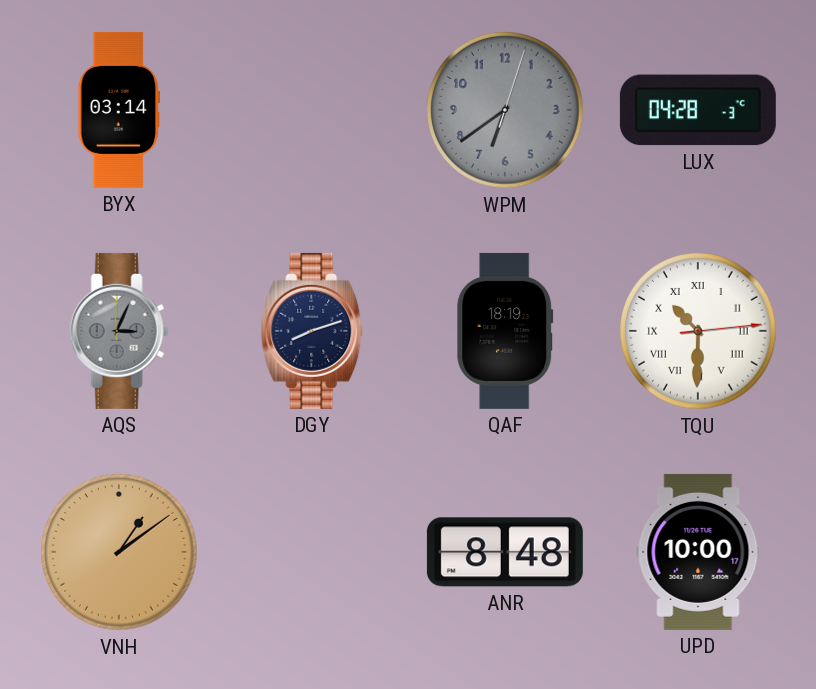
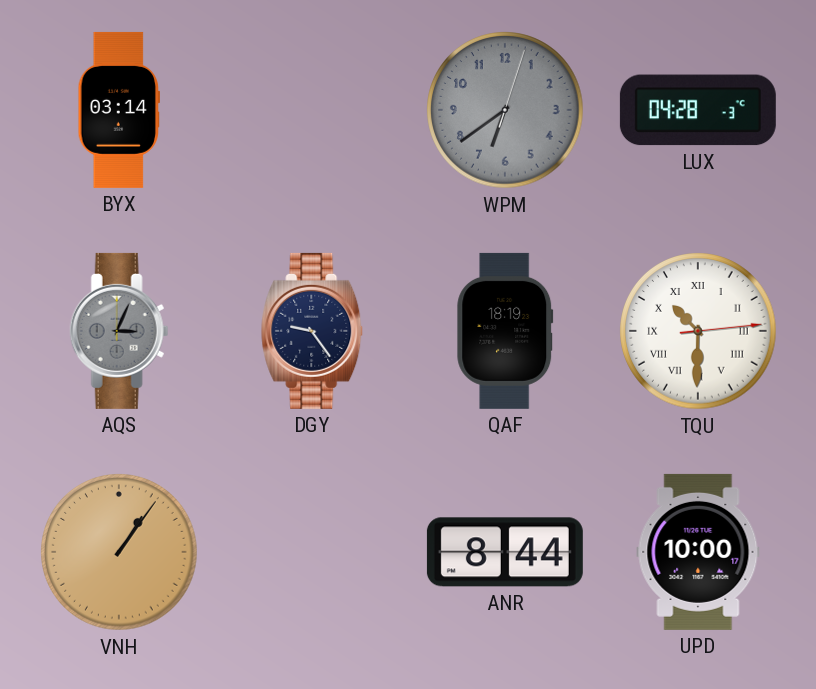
DGY: 8:12 -> 9:24
VNH: 1:09 -> 1:06
ANR: 8:48 -> 8:44
